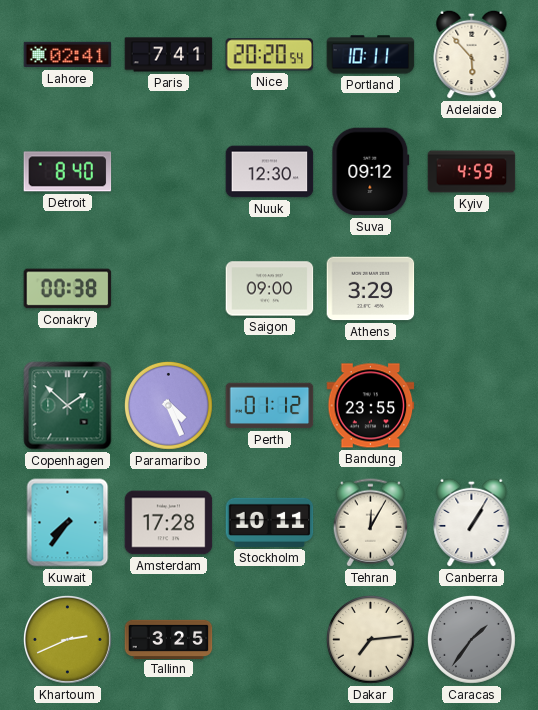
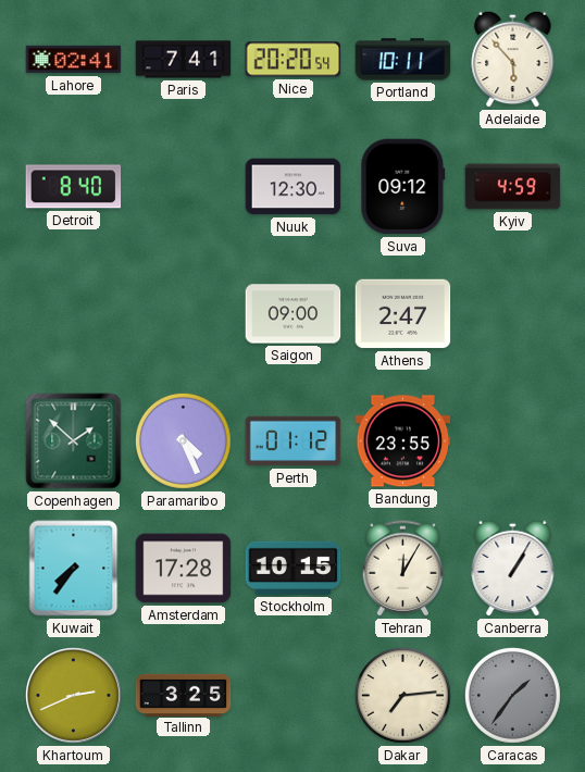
Conakry: 00:38 -> none
Athens: 3:29 -> 2:47
Stockholm: 10:11 -> 10:15
